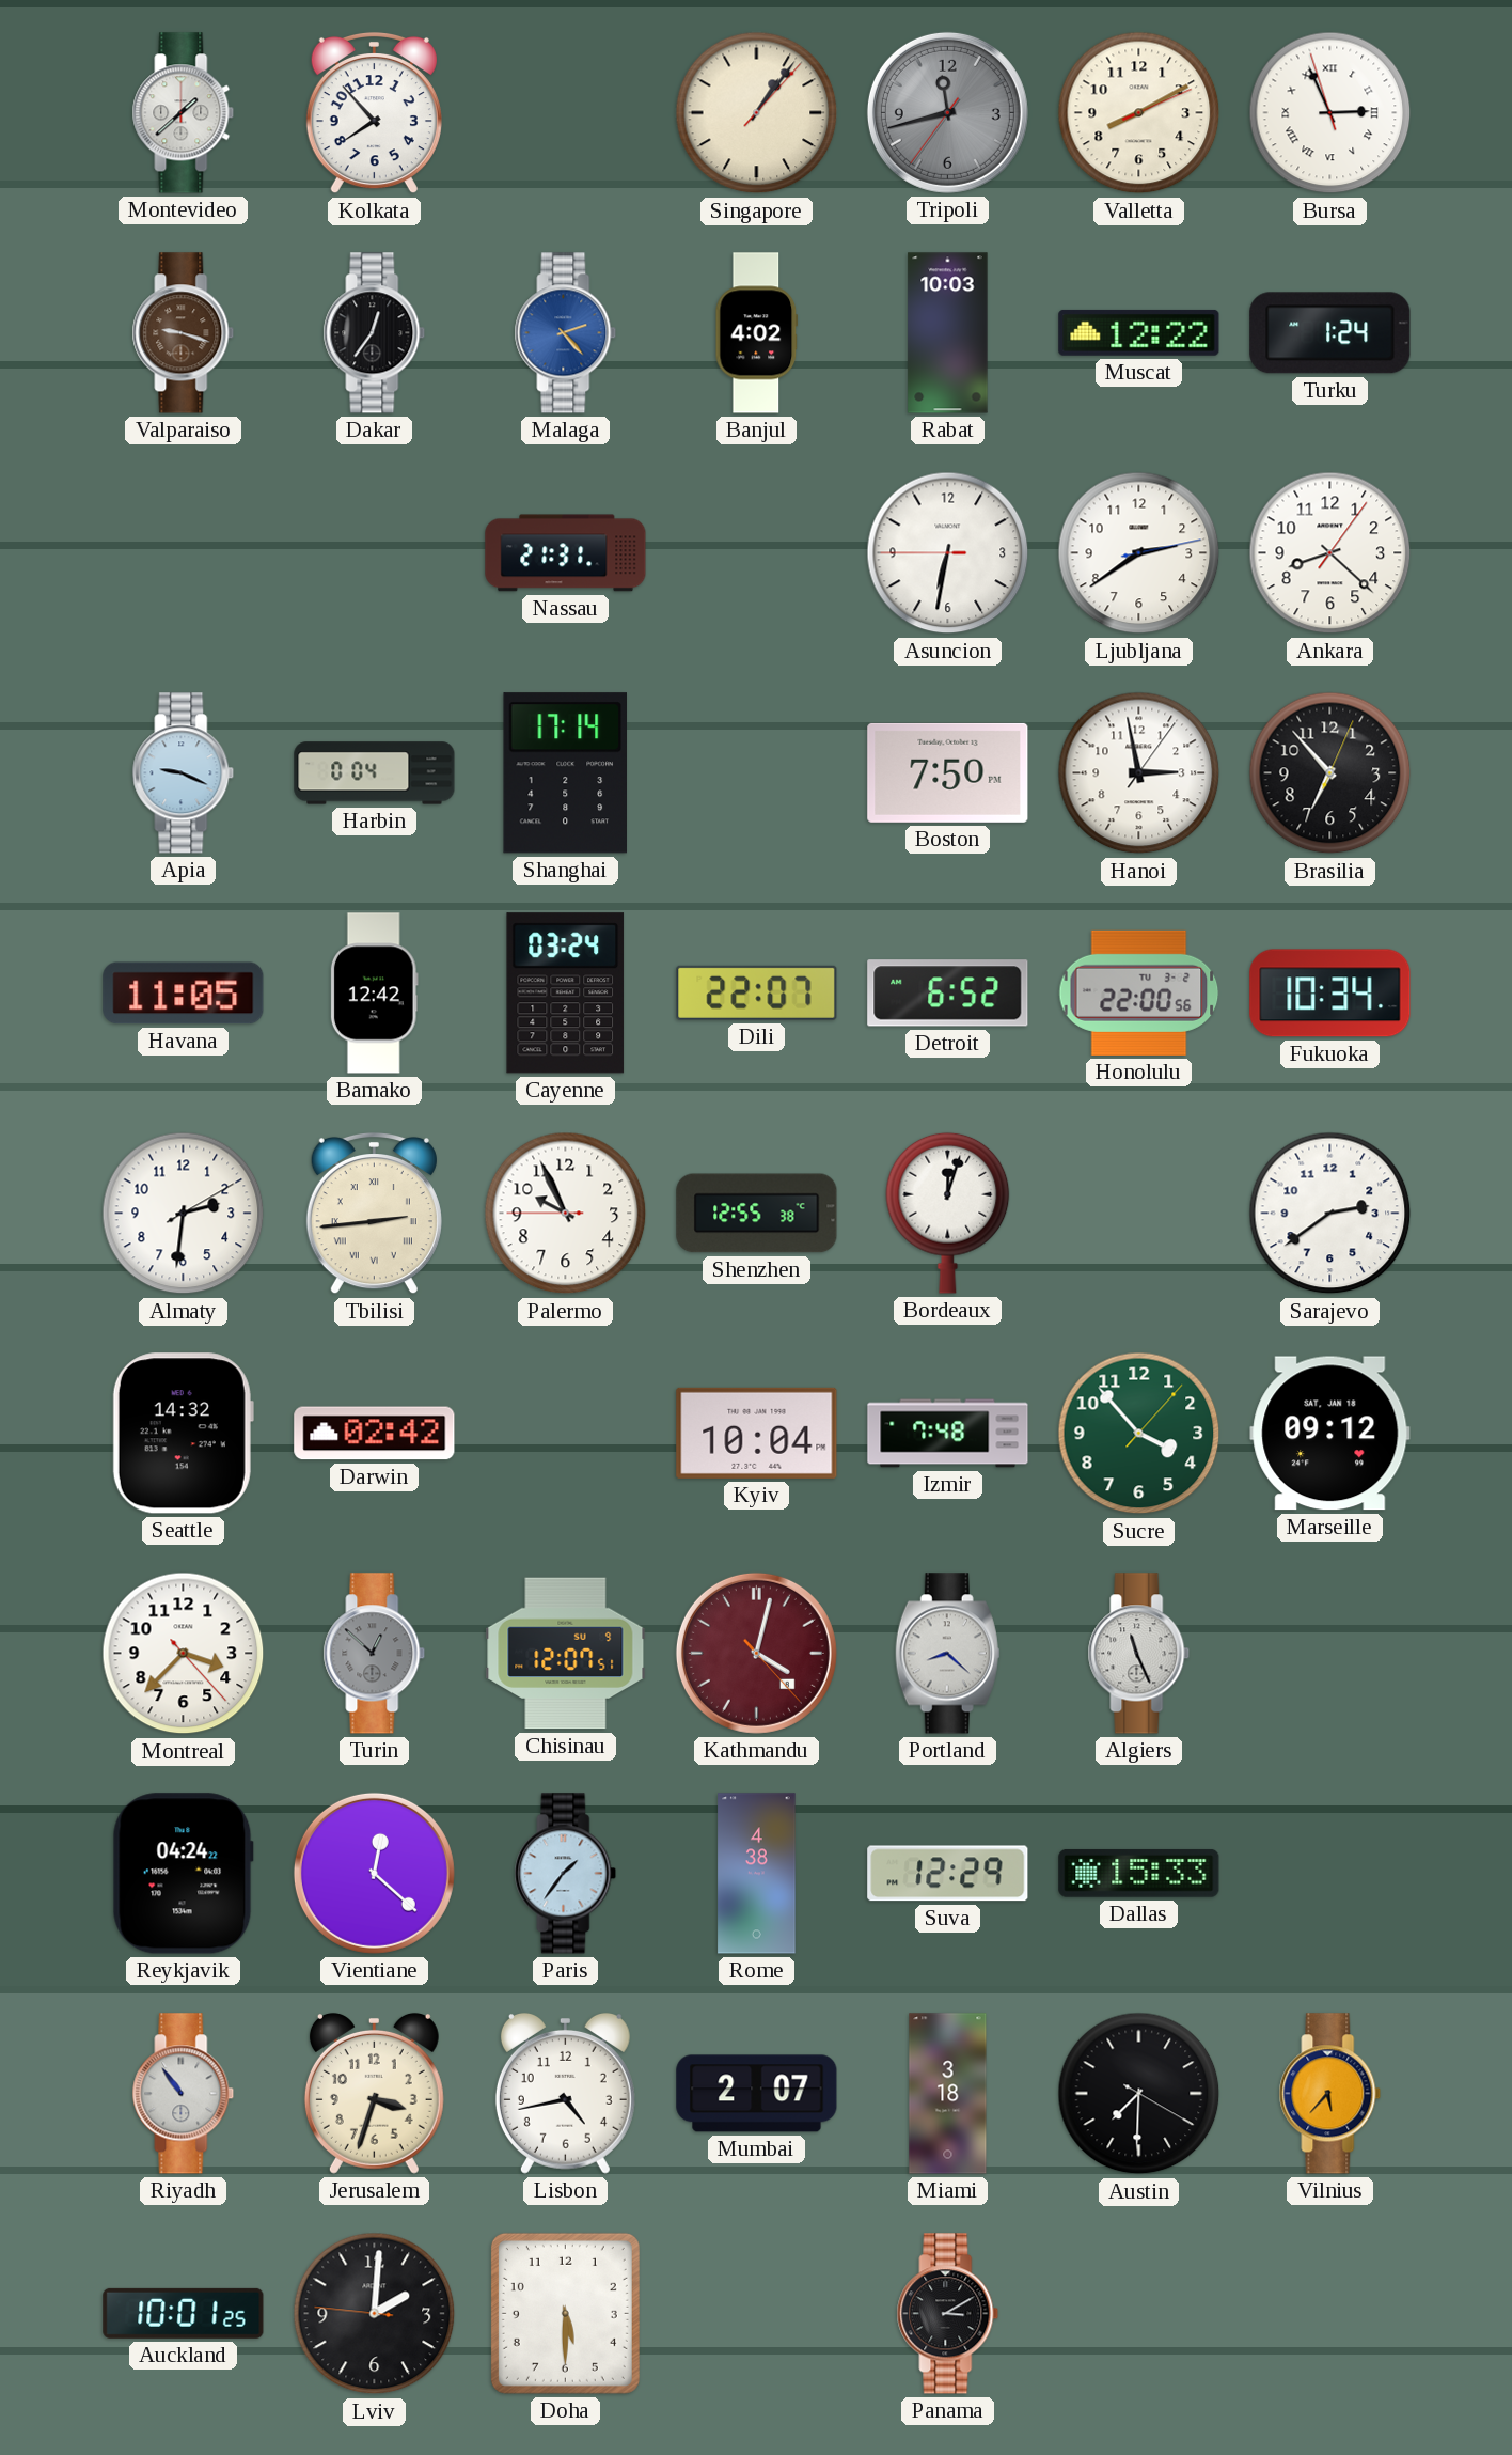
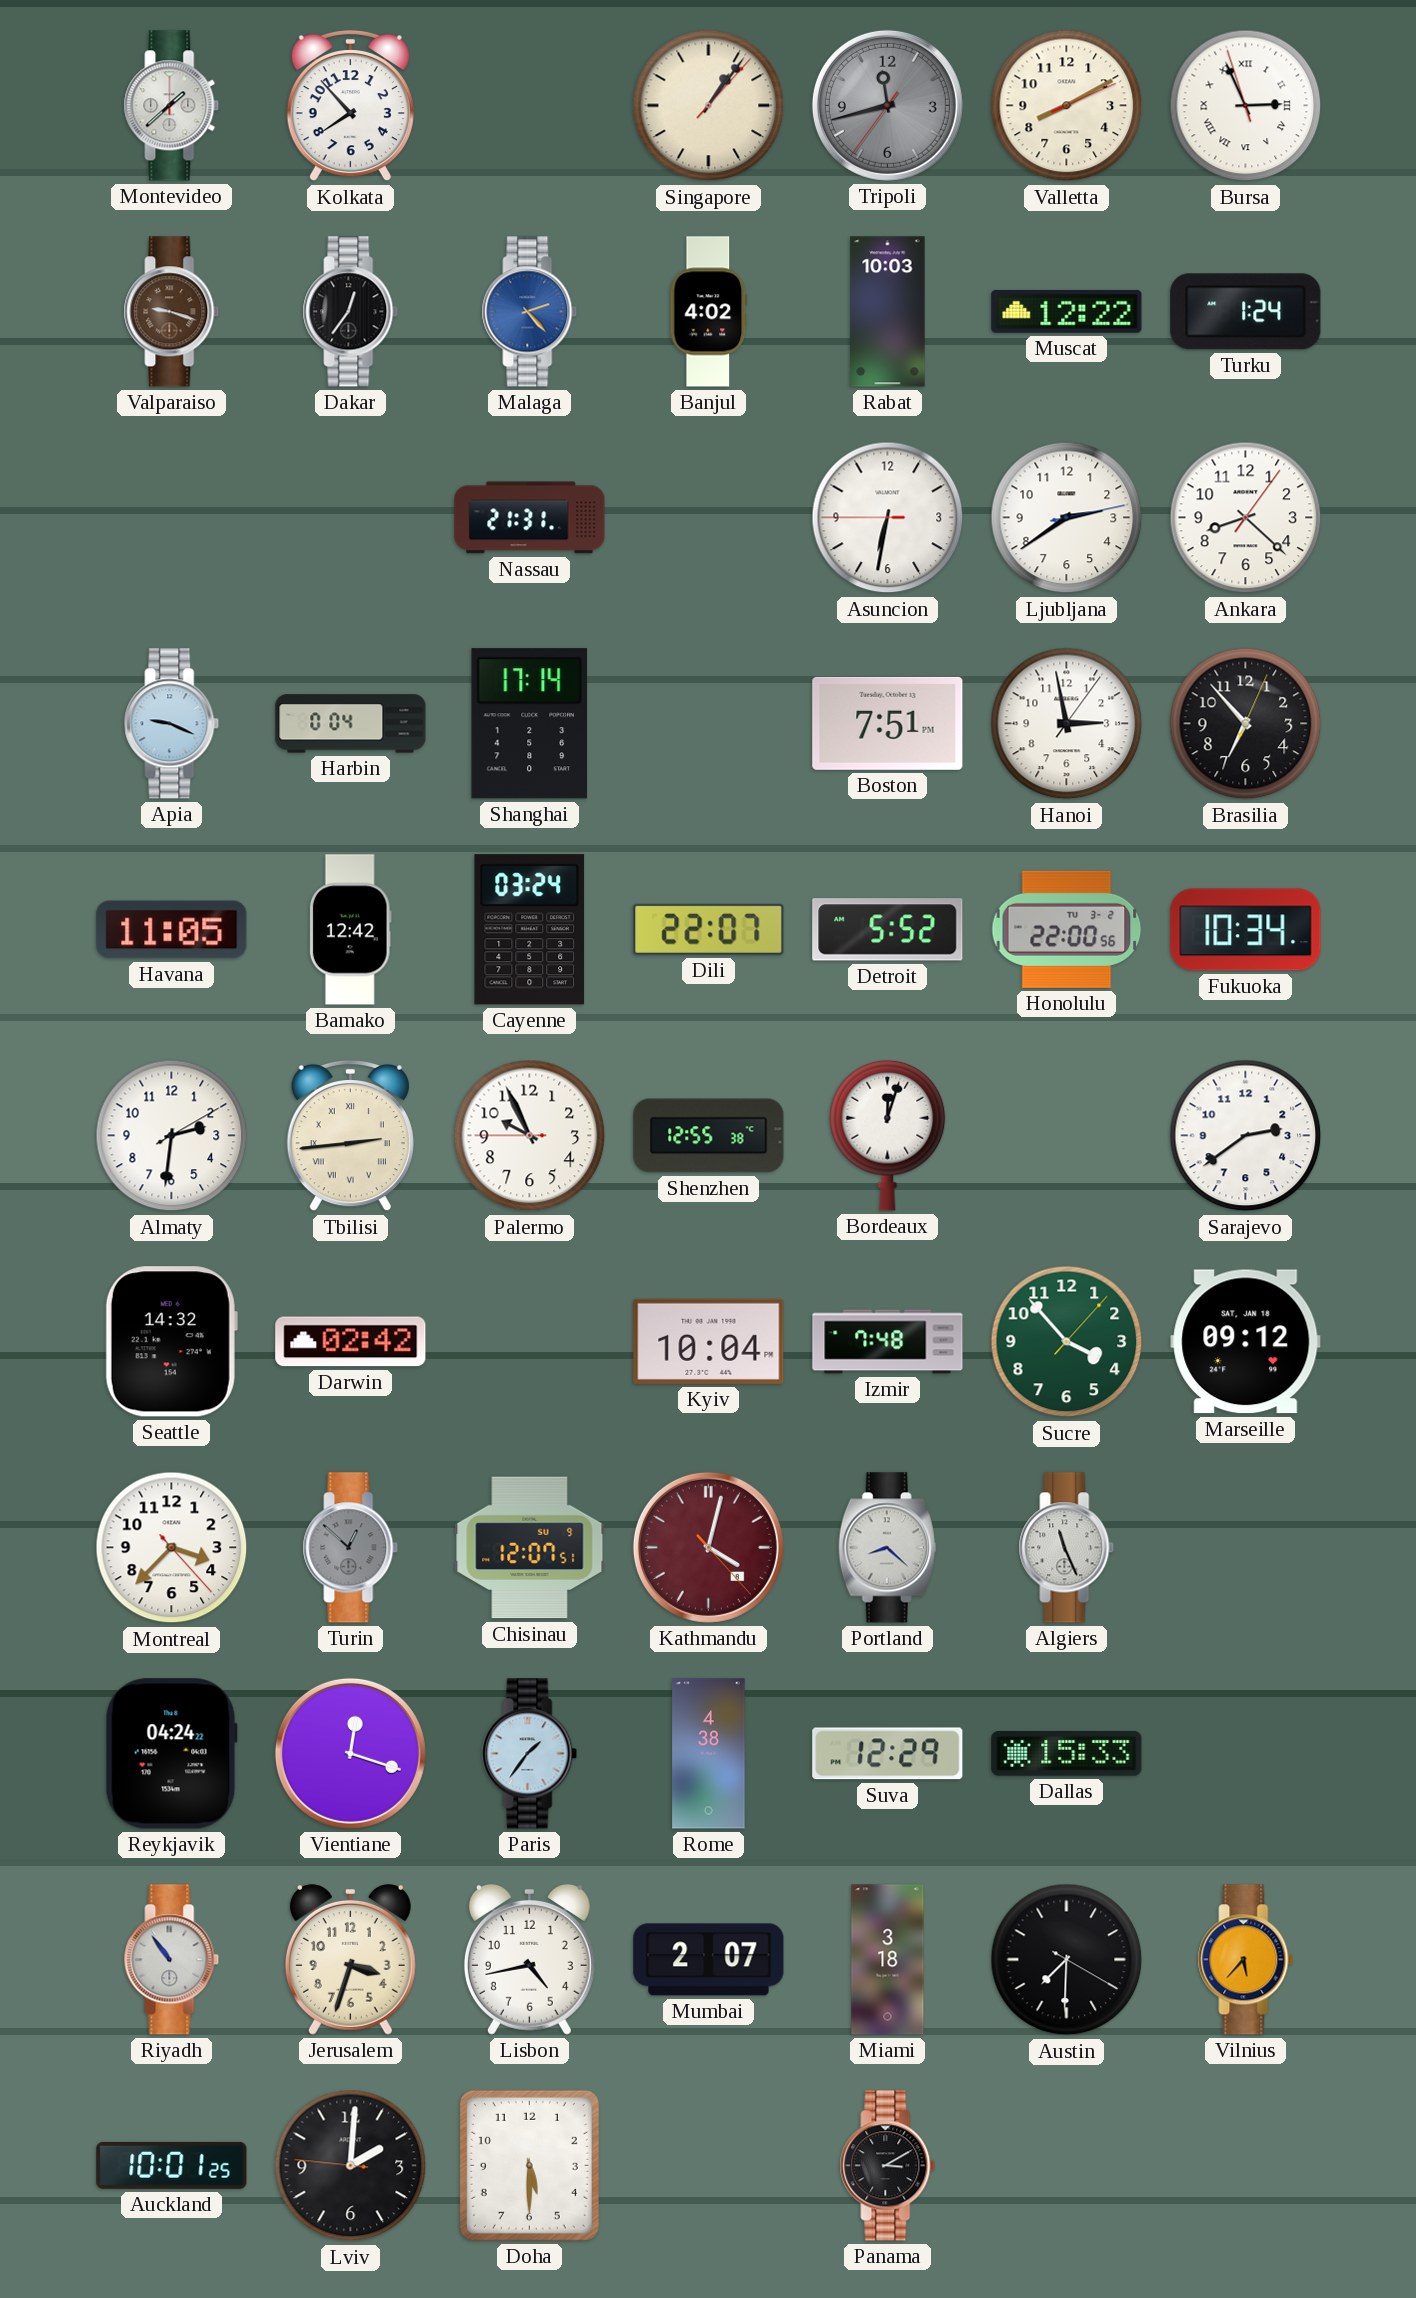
Boston: 7:50 -> 7:51
Detroit: 6:52 -> 5:52
Vientiane: 12:22 -> 12:18
